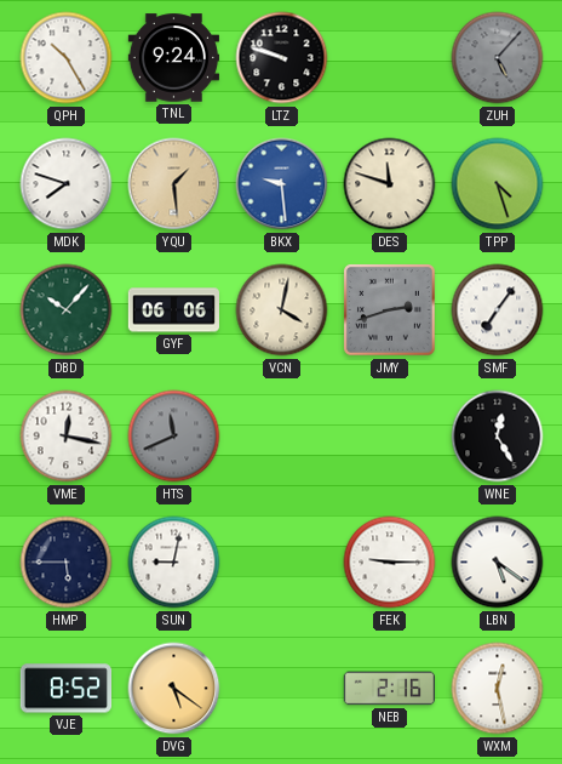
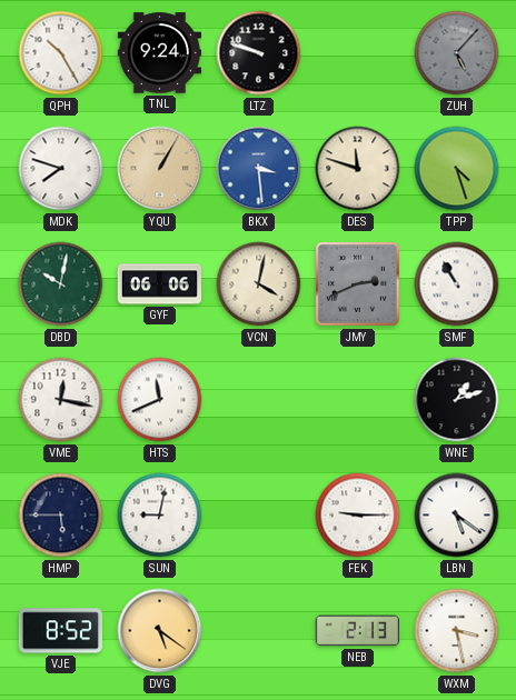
YQU: 1:29 -> 1:05
BKX: 9:29 -> 3:29
DBD: 10:07 -> 10:02
JMY: 2:42 -> 2:41
SMF: 7:06 -> 10:55
HTS dial: grey -> white
WNE: 12:25 -> 1:12
NEB: 2:16 -> 2:13
WXM: 12:28 -> 3:28
